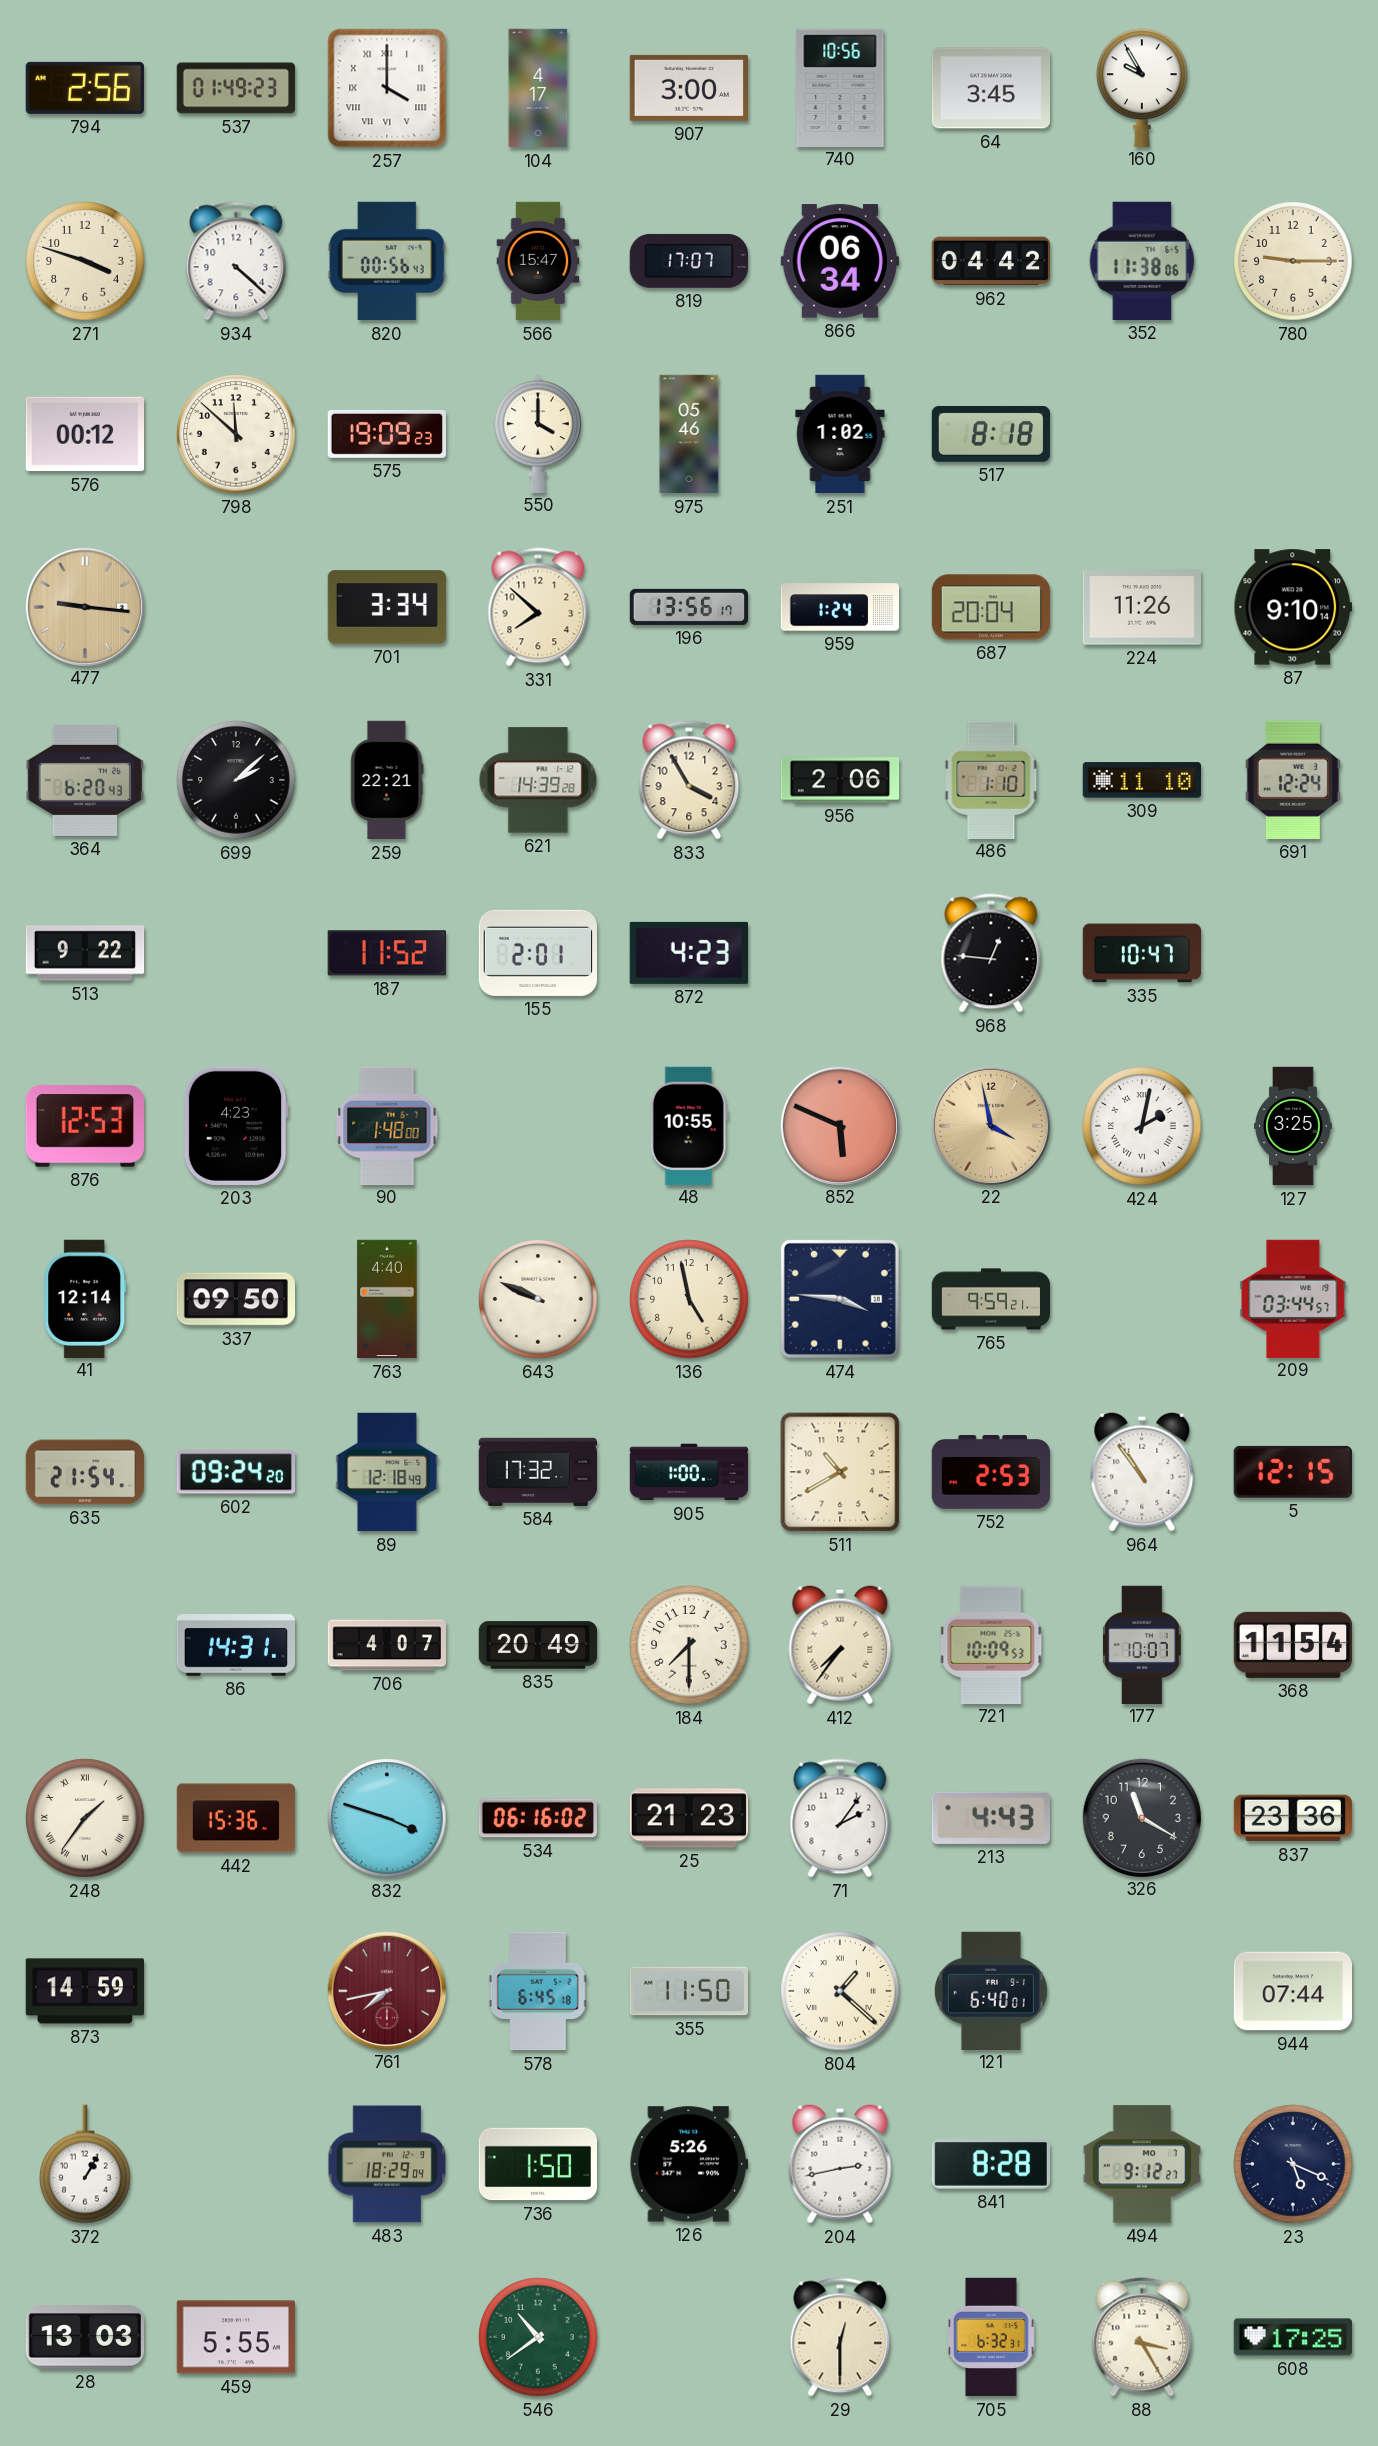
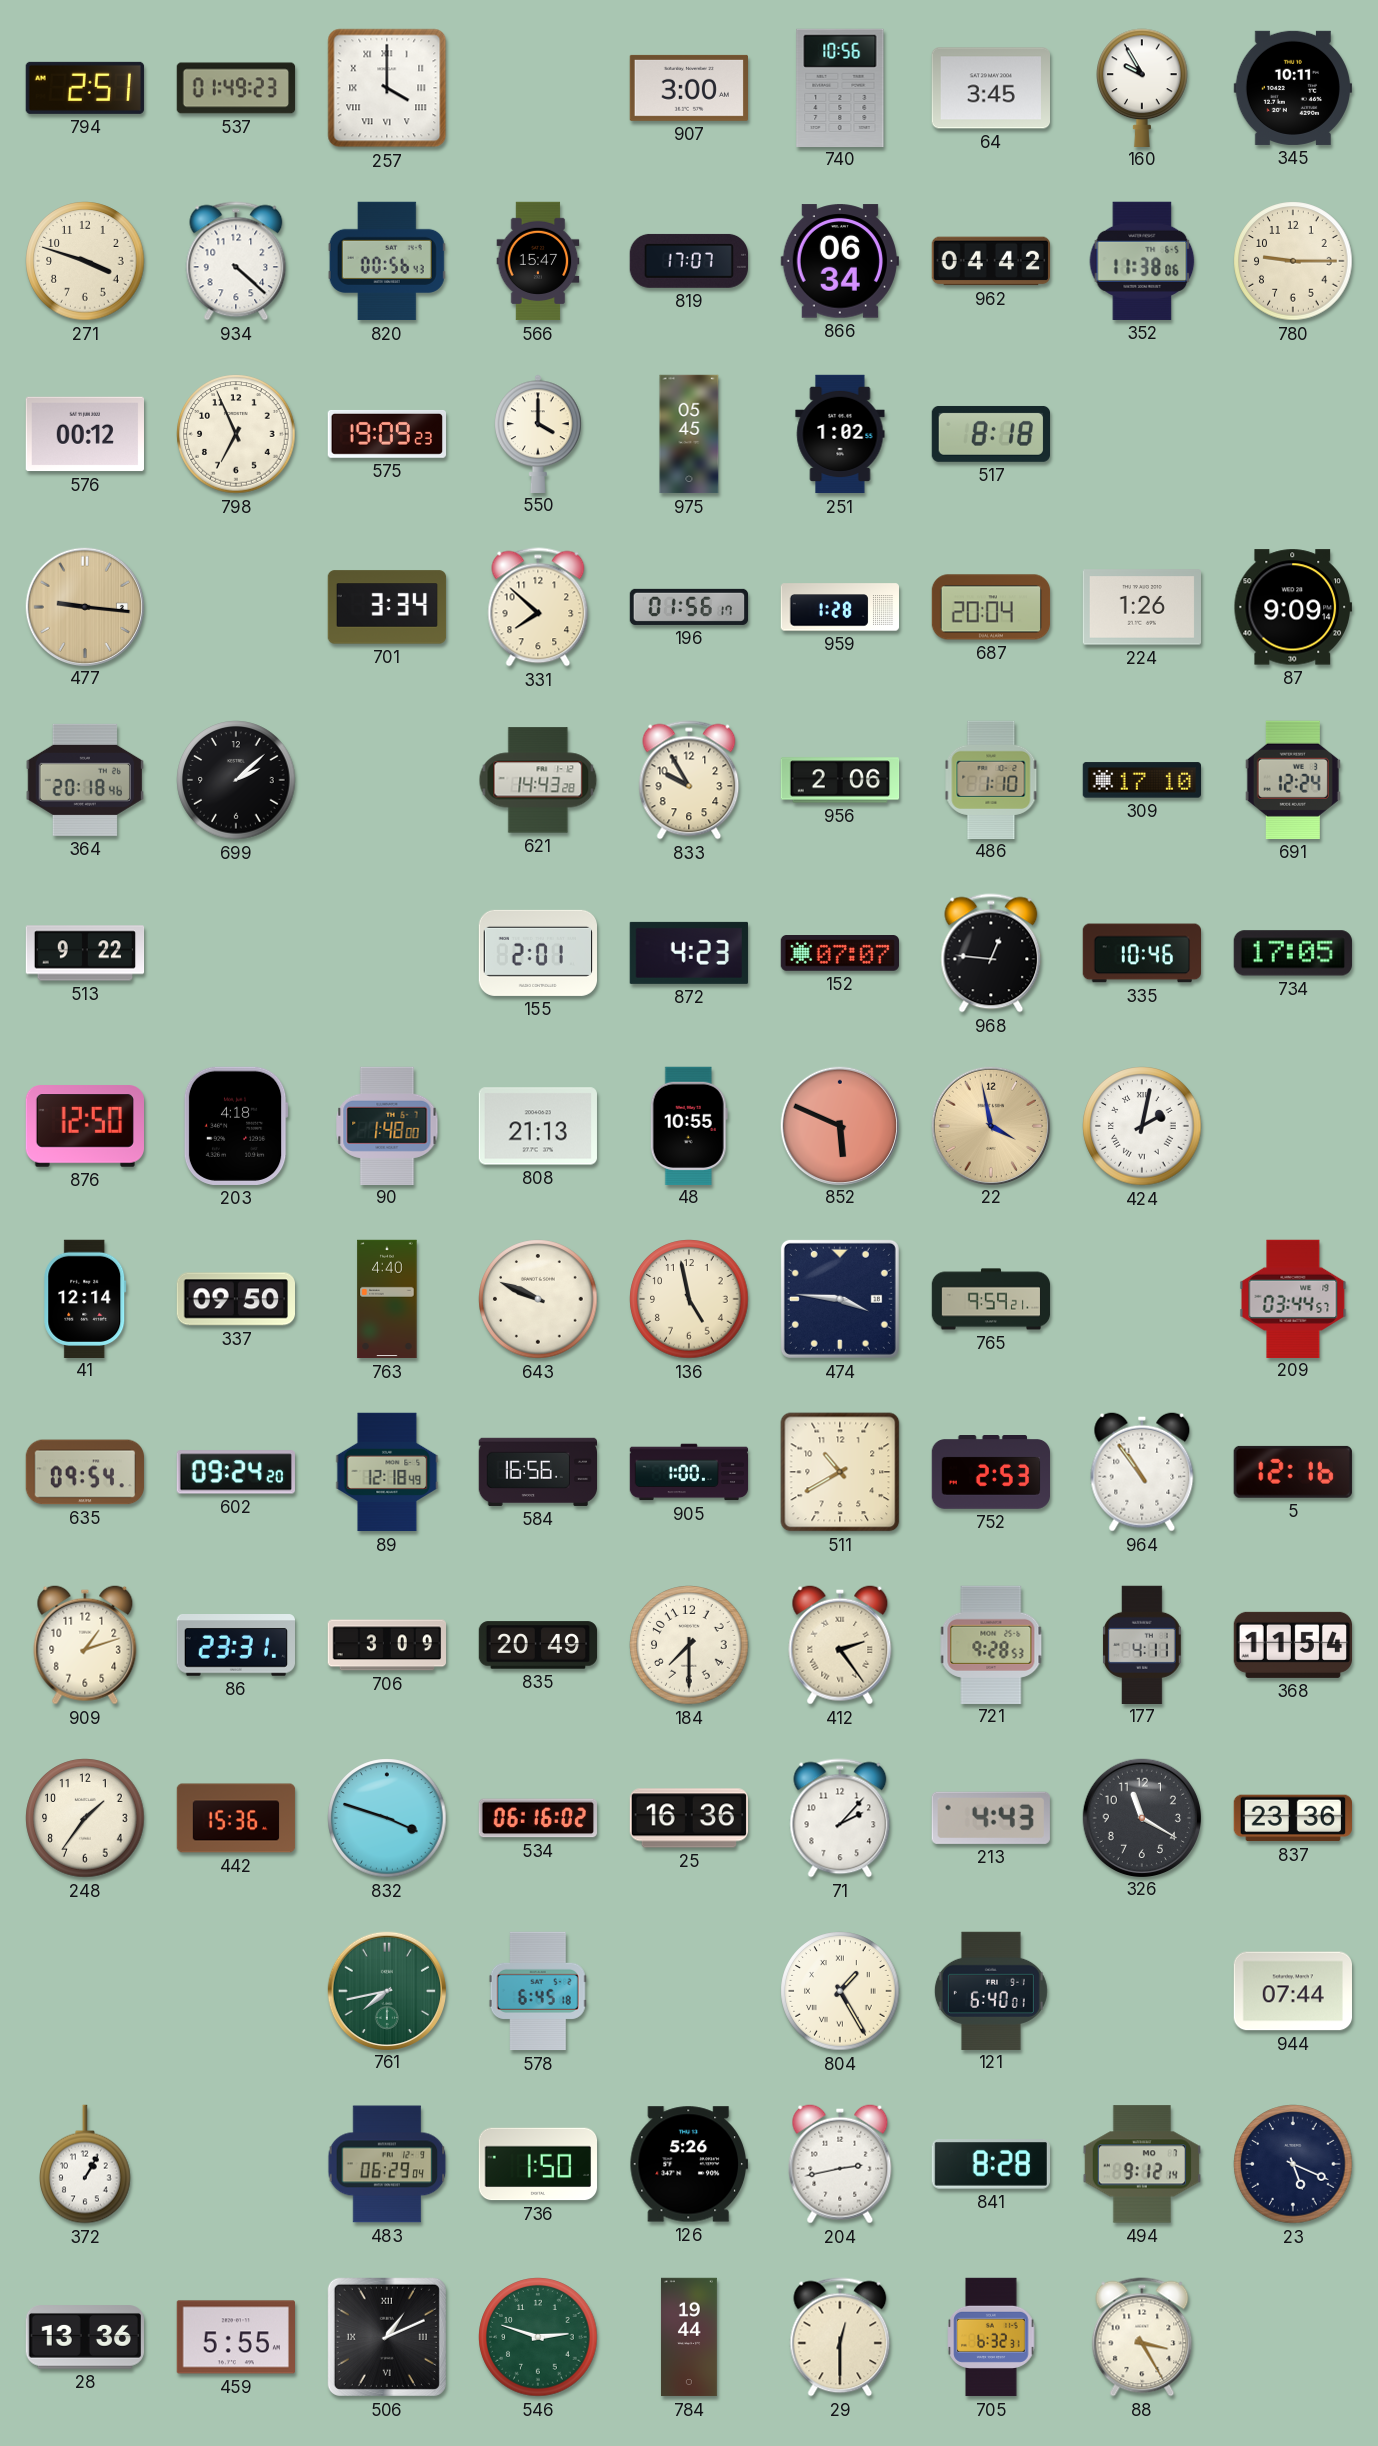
794: 2:56 -> 2:51
104: 4:17 -> none
345: none -> 10:11
798: 11:52 -> 6:56
975: 05:46 -> 05:45
196: 13:56 -> 01:56
959: 1:24 -> 1:28
224: 11:26 -> 1:26
87: 9:10 -> 9:09
364: 6:20 -> 20:18
259: 22:21 -> none
621: 14:39 -> 14:43
833: 3:55 -> 9:55
309: 11:10 -> 17:10
187: 11:52 -> none
152: none -> 07:07
335: 10:47 -> 10:46
734: none -> 17:05
876: 12:53 -> 12:50
203: 4:23 -> 4:18
808: none -> 21:13
127: 3:25 -> none
635: 21:54 -> 09:54
584: 17:32 -> 16:56
5: 12:15 -> 12:16
909: none -> 1:12
86: 14:31 -> 23:31
706: 4:07 -> 3:09
412: 7:36 -> 2:24
721: 10:09 -> 9:28
177: 10:07 -> 4:11
248 numerals: Roman -> Arabic
25: 21:23 -> 16:36
71: 2:06 -> 2:07
873: 14:59 -> none
761 dial: burgundy -> green
355: 11:50 -> none
804: 1:22 -> 1:25
483: 18:29 -> 06:29
494: 9:12:27 -> 9:12:14
28: 13:03 -> 13:36
506: none -> 1:11
546: 10:39 -> 2:48
784: none -> 19:44
608: 17:25 -> none
